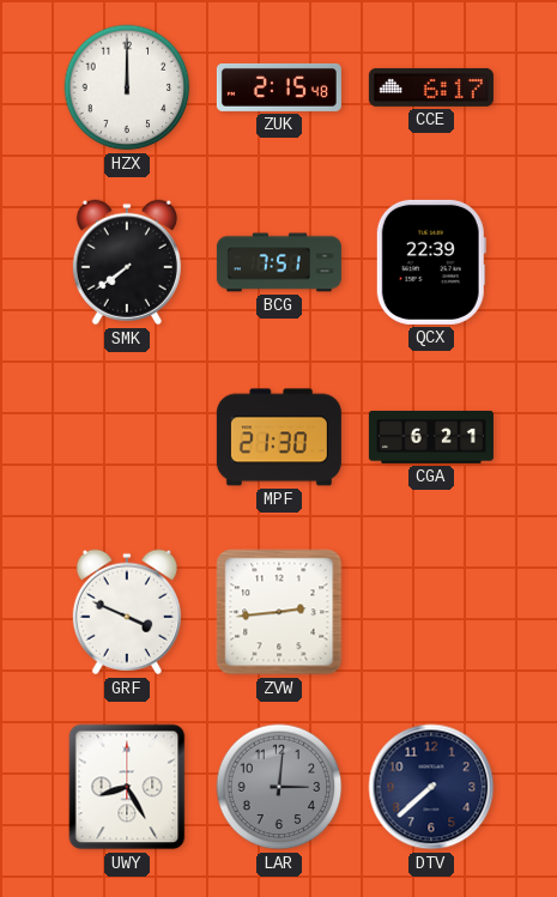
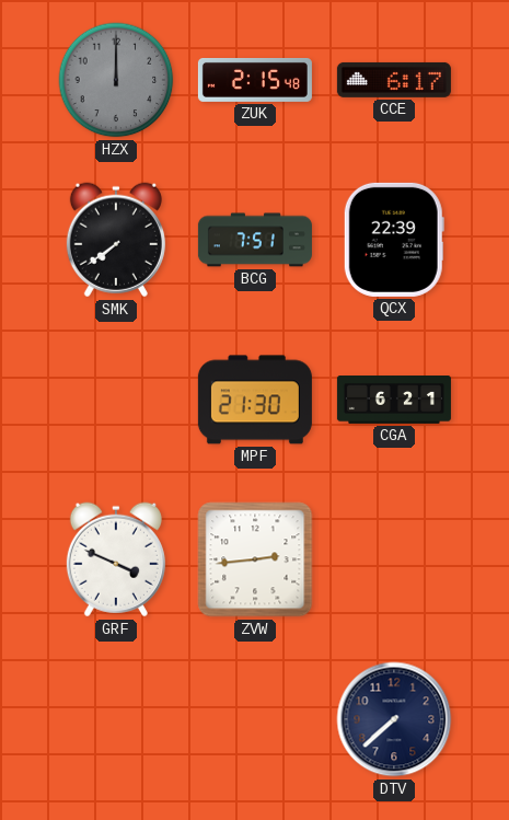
HZX dial: white -> grey
UWY: 8:25 -> none
LAR: 3:01 -> none
